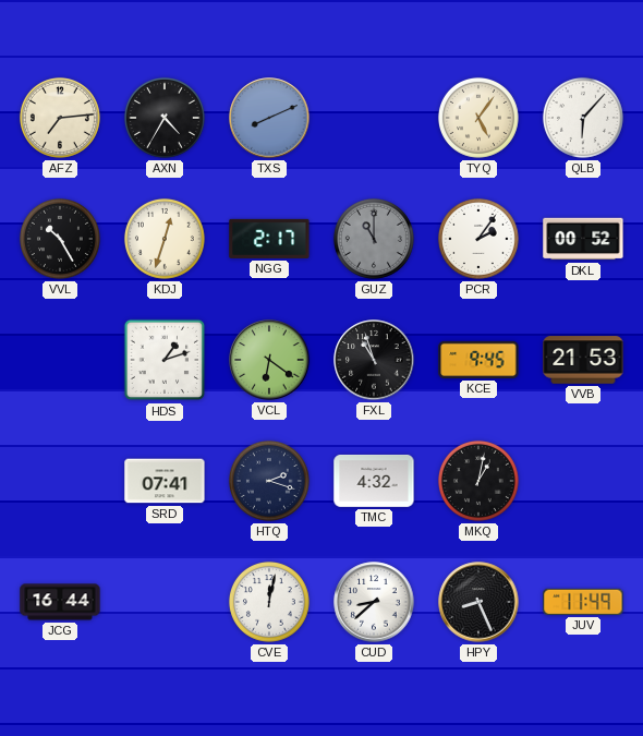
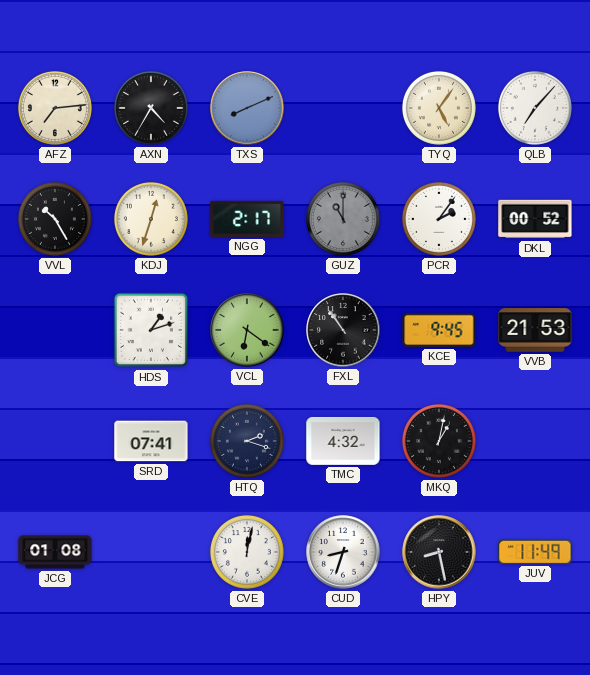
QLB: 6:07 -> 7:07
FXL: 10:57 -> 10:54
JCG: 16:44 -> 01:08
CUD: 8:38 -> 8:33
HPY: 8:26 -> 8:28
